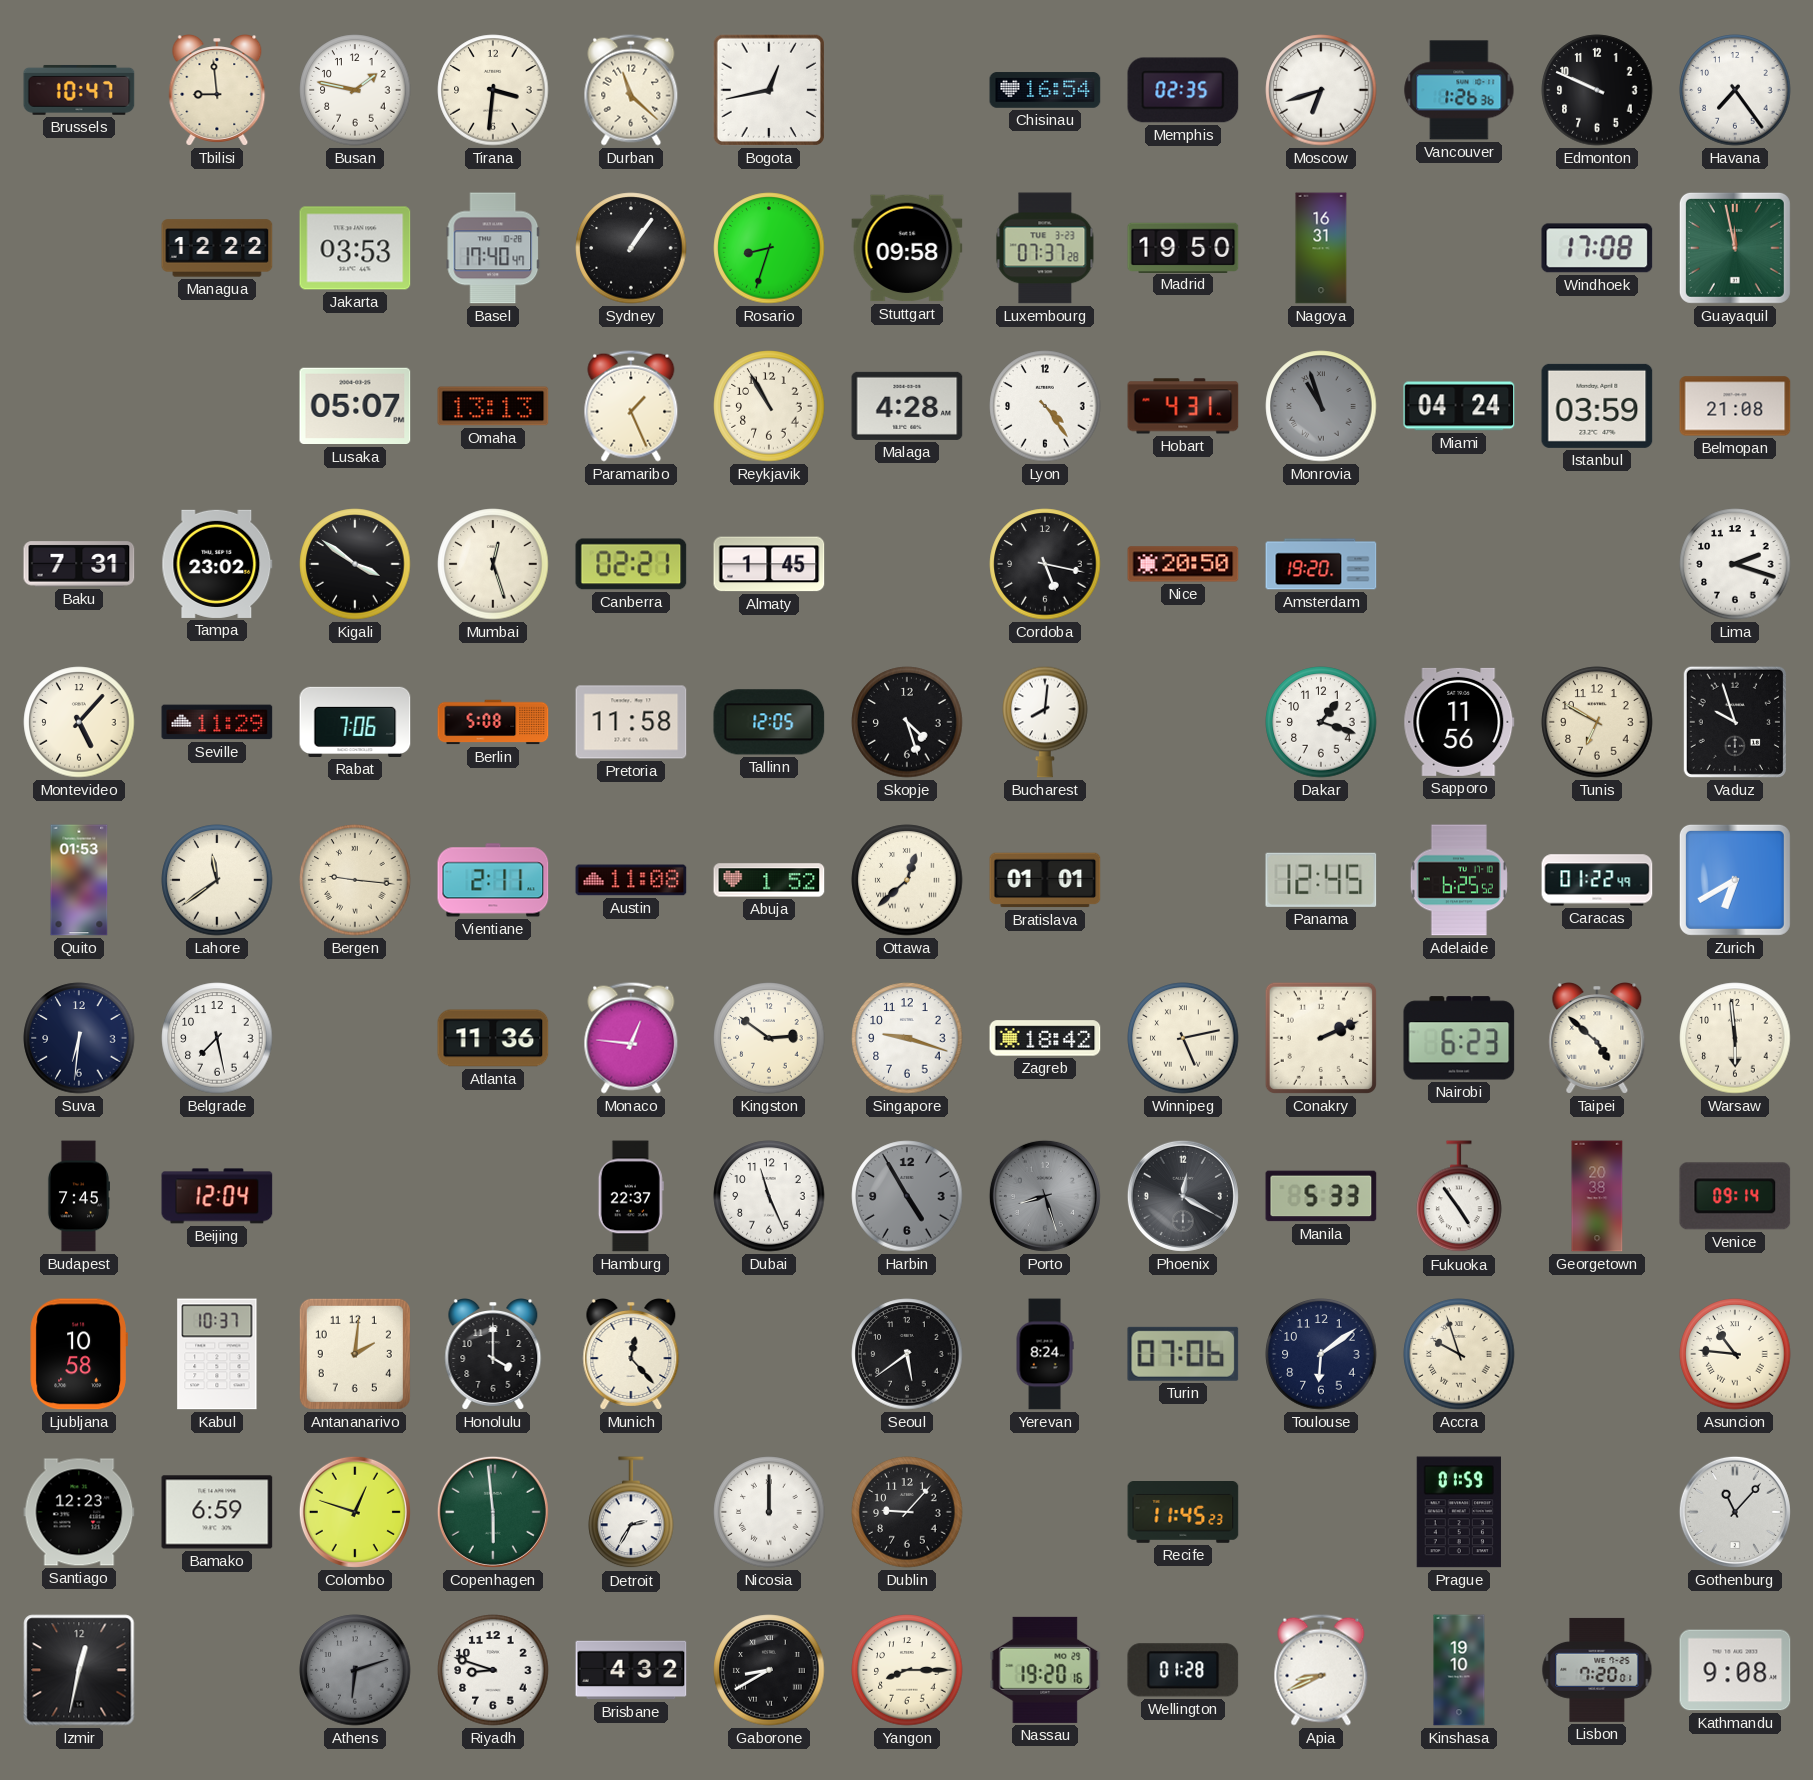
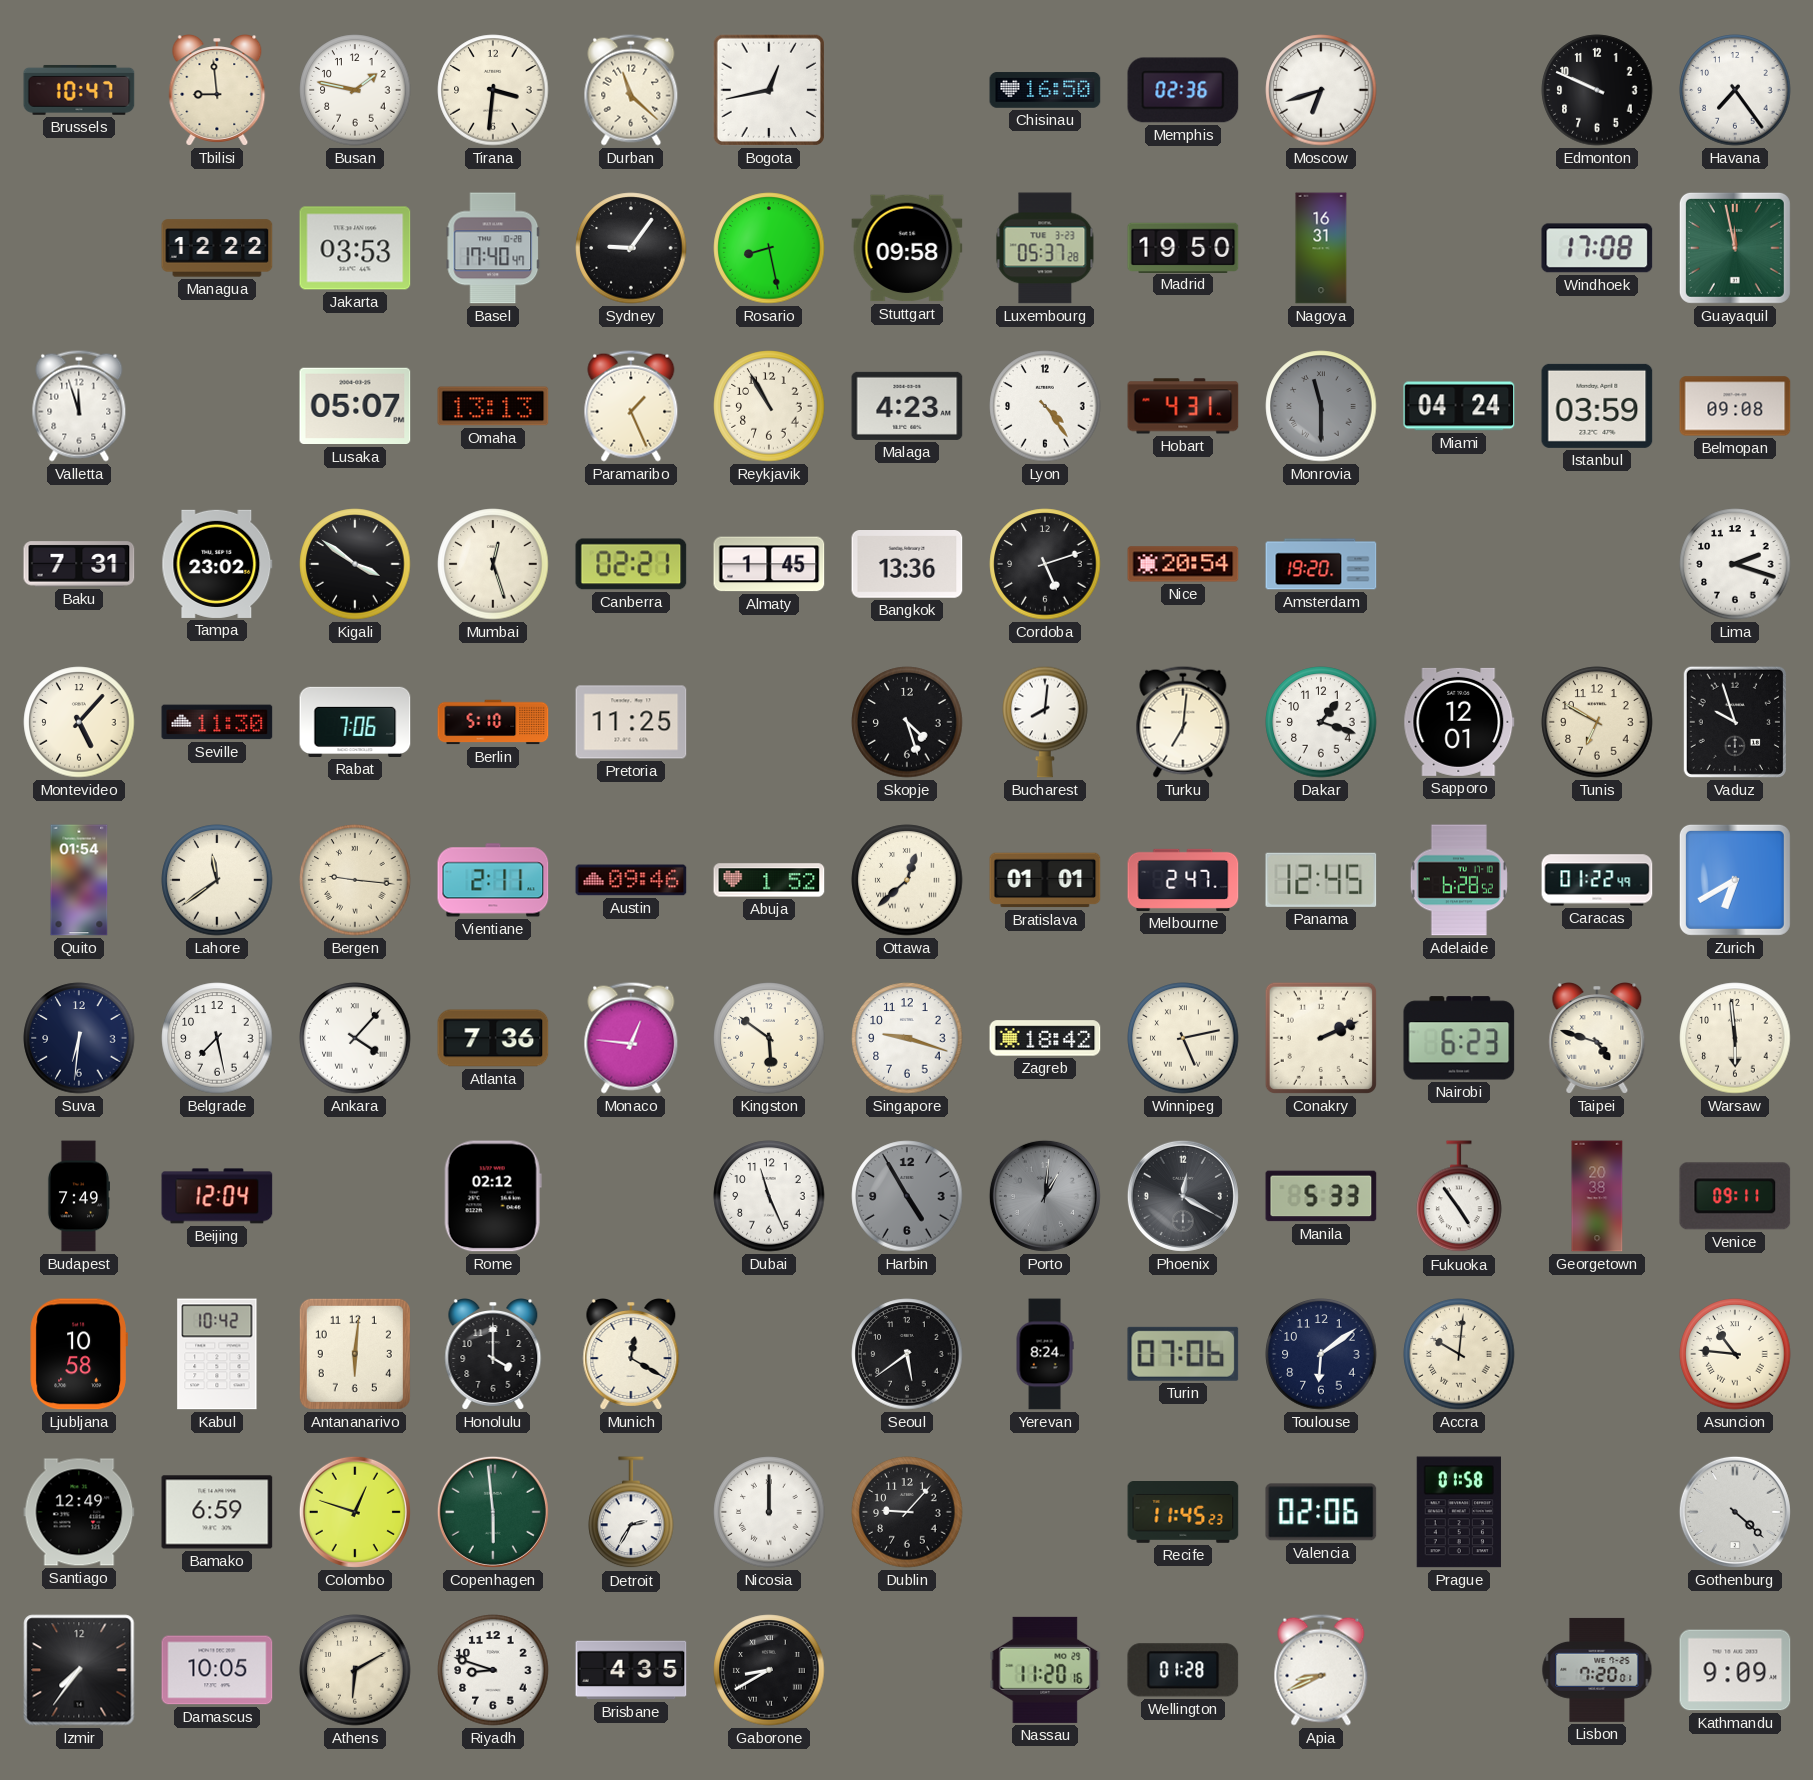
Chisinau: 16:54 -> 16:50
Memphis: 02:35 -> 02:36
Vancouver: 1:26 -> none
Sydney: 1:06 -> 9:06
Rosario: 8:33 -> 8:28
Luxembourg: 07:37 -> 05:37
Valletta: none -> 11:57
Malaga: 4:28 -> 4:23
Monrovia: 10:57 -> 11:30
Belmopan: 21:08 -> 09:08
Bangkok: none -> 13:36
Cordoba: 5:17 -> 5:12
Nice: 20:50 -> 20:54
Seville: 11:29 -> 11:30
Berlin: 5:08 -> 5:10
Pretoria: 11:58 -> 11:25
Tallinn: 12:05 -> none
Turku: none -> 7:01
Sapporo: 11:56 -> 12:01
Quito: 01:53 -> 01:54
Austin: 11:08 -> 09:46
Melbourne: none -> 2:47
Adelaide: 6:25 -> 6:28
Ankara: none -> 4:07
Atlanta: 11:36 -> 7:36
Kingston: 2:51 -> 5:51
Taipei: 4:52 -> 4:48
Budapest: 7:45 -> 7:49
Rome: none -> 02:12
Hamburg: 22:37 -> none
Porto: 8:27 -> 1:01
Venice: 09:14 -> 09:11
Kabul: 10:37 -> 10:42
Antananarivo: 2:01 -> 6:01
Munich: 12:23 -> 12:20
Accra: 9:57 -> 10:01
Santiago: 12:23 -> 12:49
Valencia: none -> 02:06
Prague: 01:59 -> 01:58
Gothenburg: 11:07 -> 4:22
Izmir: 12:32 -> 7:36
Damascus: none -> 10:05
Athens: 6:12 -> 6:10
Athens dial: grey -> cream
Brisbane: 4:32 -> 4:35
Yangon: 8:15 -> none
Nassau: 19:20 -> 11:20
Kinshasa: 19:10 -> none
Kathmandu: 9:08 -> 9:09
